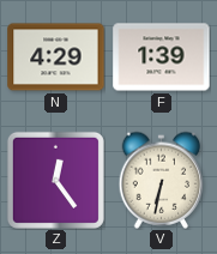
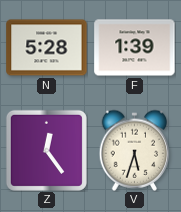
N: 4:29 -> 5:28
V: 6:32 -> 5:33
